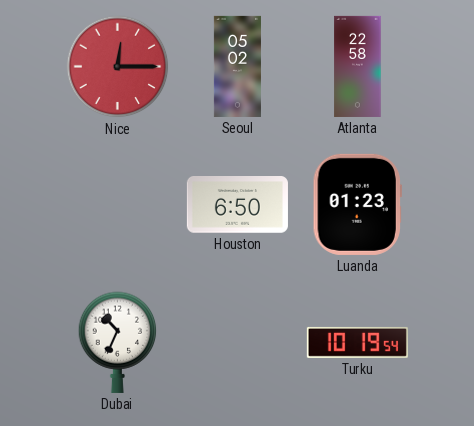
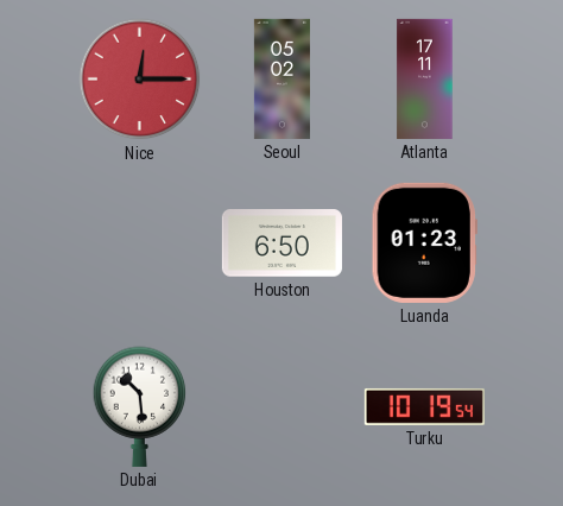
Atlanta: 22:58 -> 17:11
Dubai: 10:34 -> 10:29
